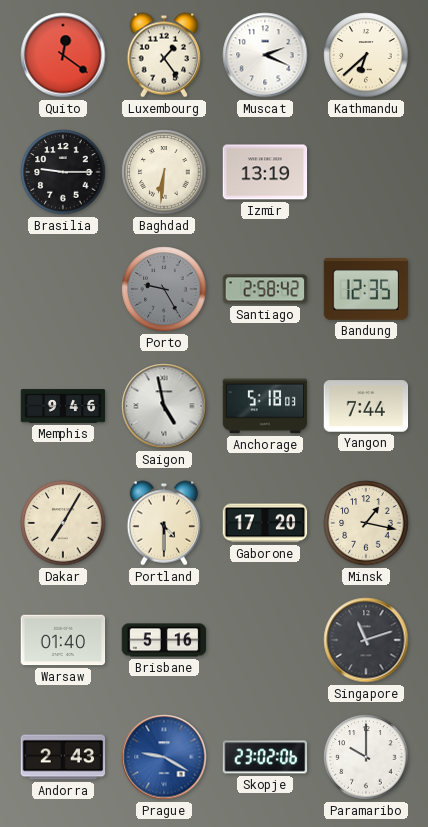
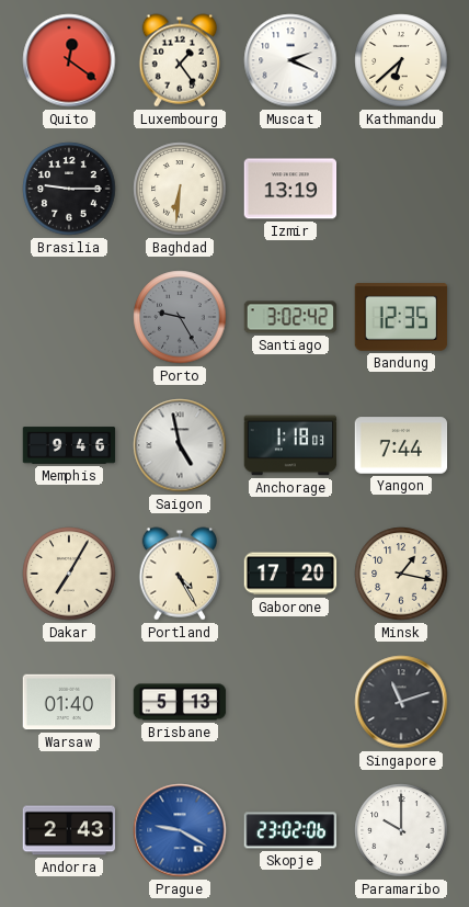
Santiago: 2:58 -> 3:02
Anchorage: 5:18 -> 1:18
Portland: 4:30 -> 4:25
Brisbane: 5:16 -> 5:13
